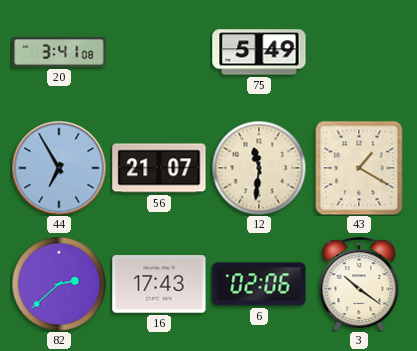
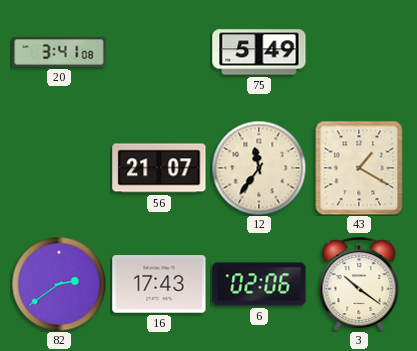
44: 6:55 -> none
12: 11:31 -> 11:36
82: 2:38 -> 2:39
